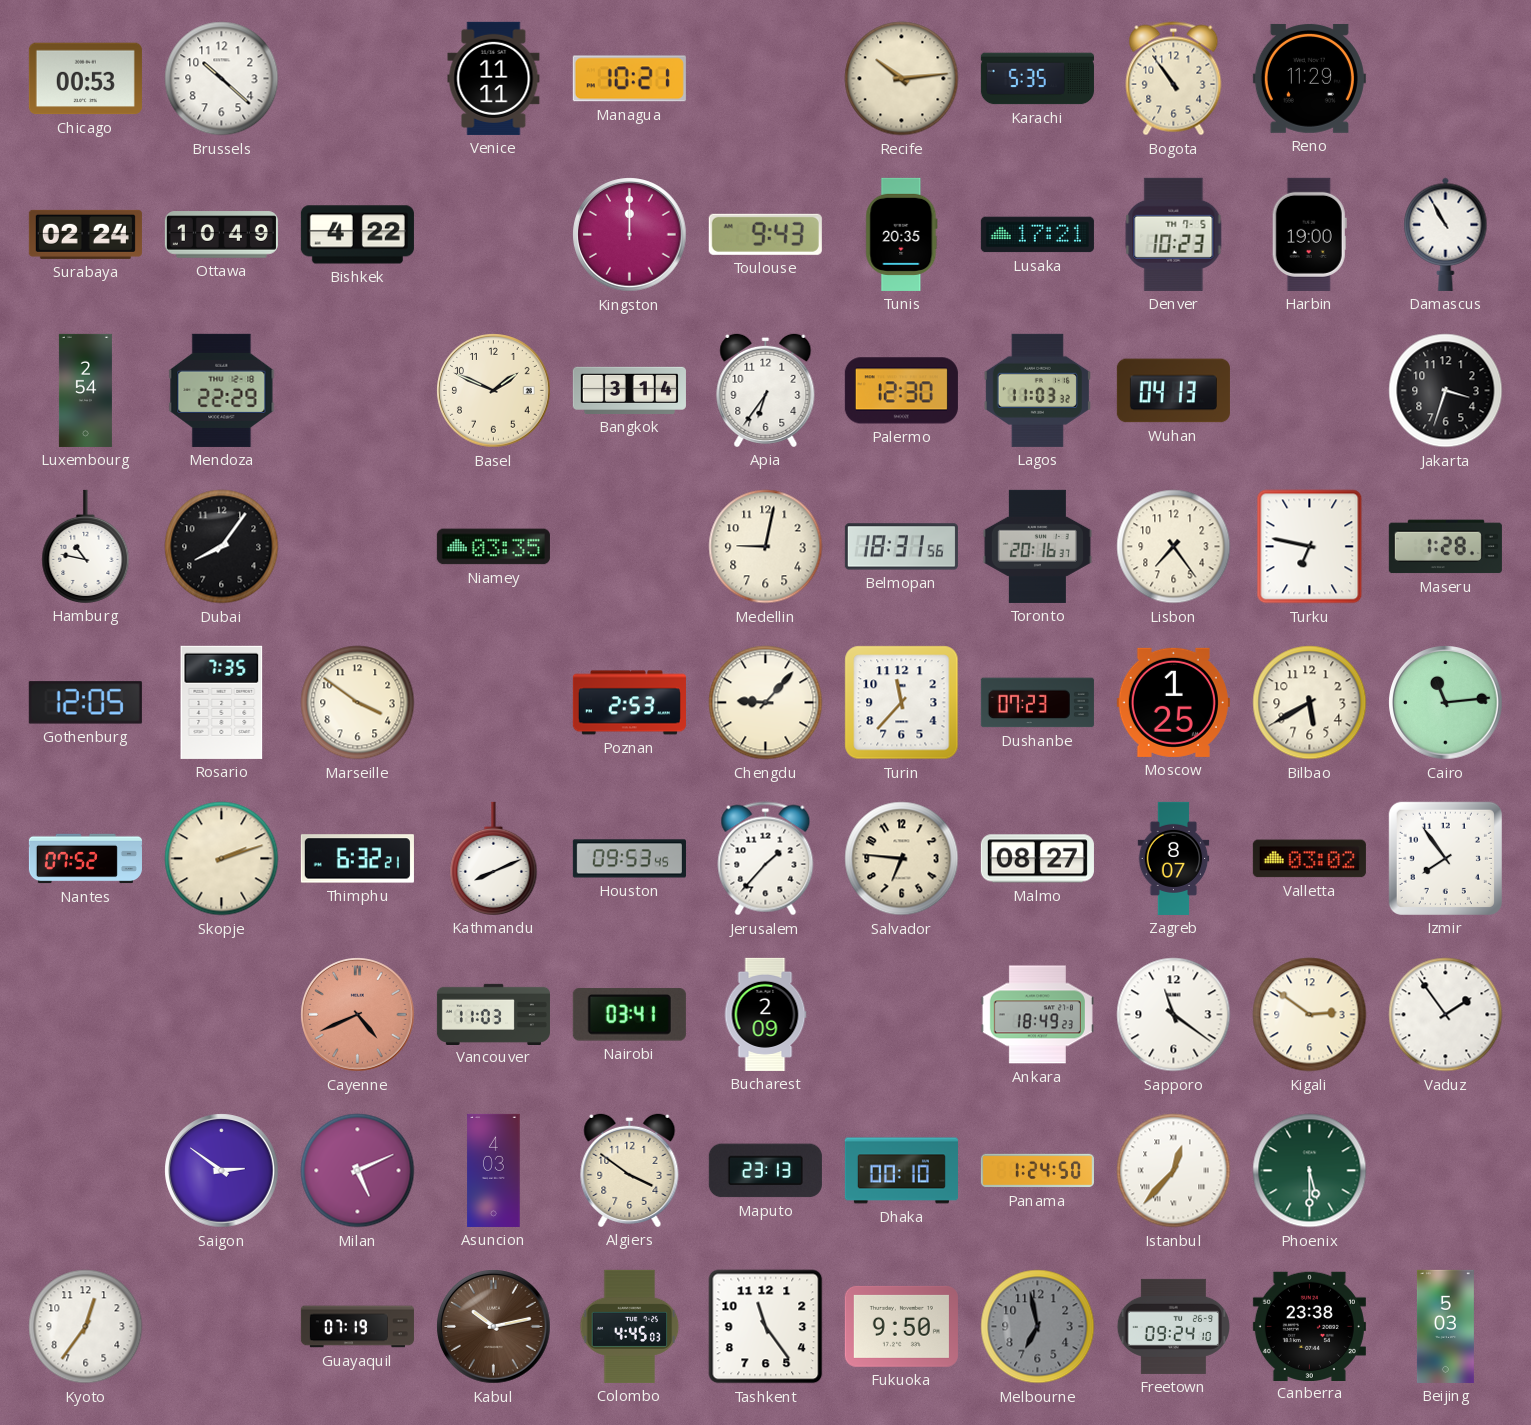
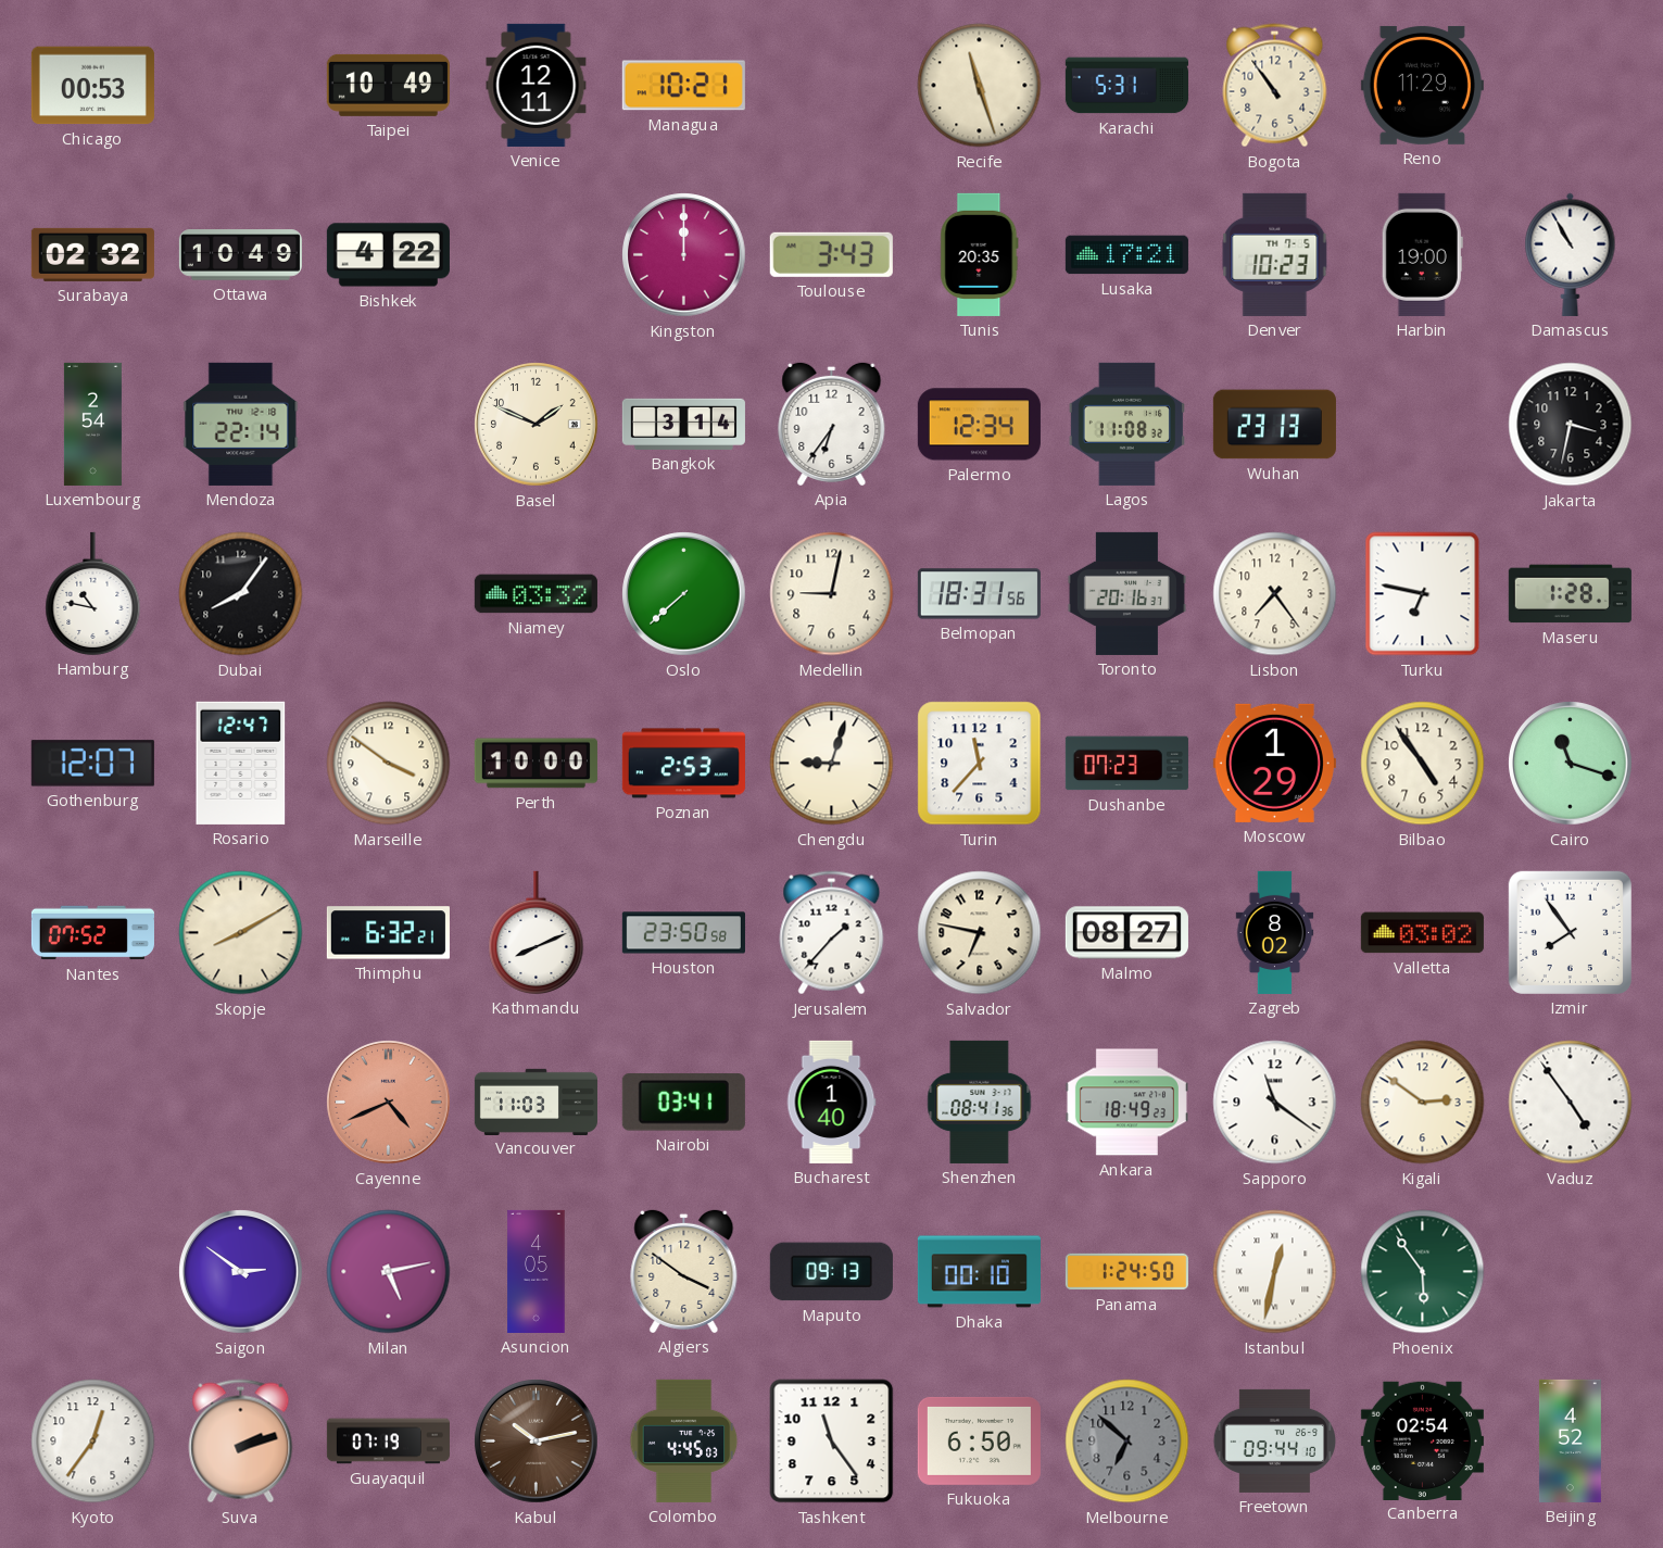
Brussels: 10:22 -> none
Taipei: none -> 10:49
Venice: 11:11 -> 12:11
Recife: 10:14 -> 11:27
Karachi: 5:35 -> 5:31
Surabaya: 02:24 -> 02:32
Toulouse: 9:43 -> 3:43
Mendoza: 22:29 -> 22:14
Palermo: 12:30 -> 12:34
Lagos: 11:03 -> 11:08
Wuhan: 04:13 -> 23:13
Jakarta: 3:33 -> 3:32
Niamey: 03:35 -> 03:32
Oslo: none -> 7:38
Gothenburg: 12:05 -> 12:07
Rosario: 7:35 -> 12:47
Perth: none -> 10:00
Chengdu: 9:07 -> 9:03
Moscow: 1:25 -> 1:29
Bilbao: 5:40 -> 4:54
Cairo: 11:14 -> 11:18
Skopje: 2:12 -> 8:10
Houston: 09:53 -> 23:50
Salvador: 6:46 -> 6:47
Zagreb: 8:07 -> 8:02
Bucharest: 2:09 -> 1:40
Shenzhen: none -> 08:41
Vaduz: 1:54 -> 4:54
Milan: 5:11 -> 5:13
Asuncion: 4:03 -> 4:05
Maputo: 23:13 -> 09:13
Istanbul: 12:37 -> 12:32
Phoenix: 5:30 -> 5:54
Suva: none -> 2:12
Fukuoka: 9:50 -> 6:50
Melbourne: 6:58 -> 6:52
Freetown: 09:24 -> 09:44
Canberra: 23:38 -> 02:54
Beijing: 5:03 -> 4:52
